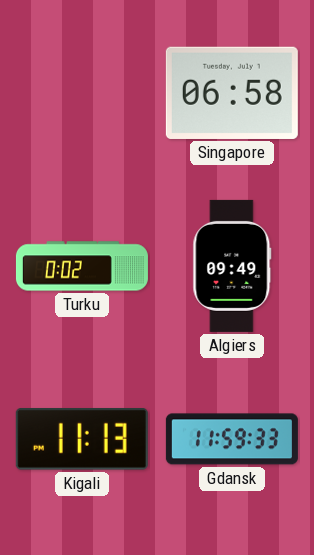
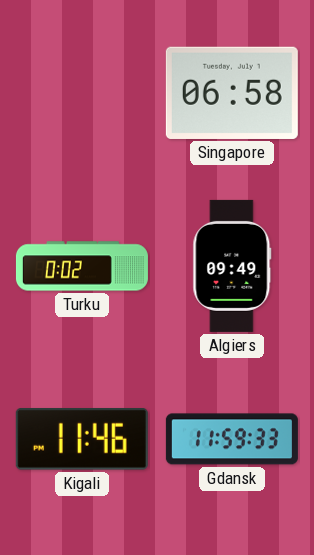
Kigali: 11:13 -> 11:46
